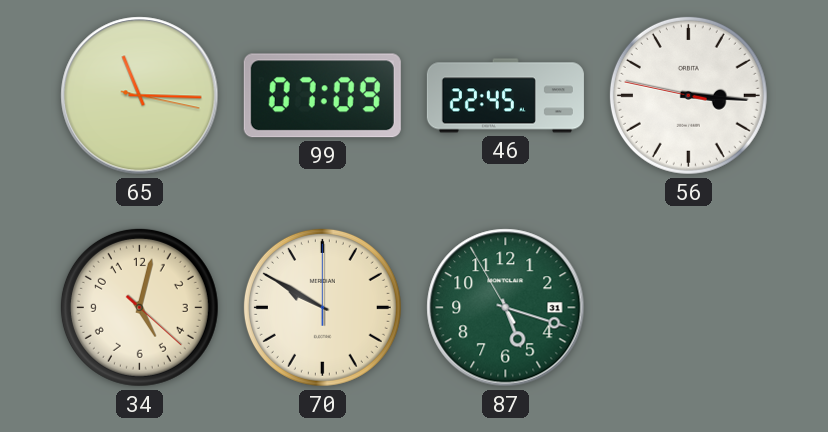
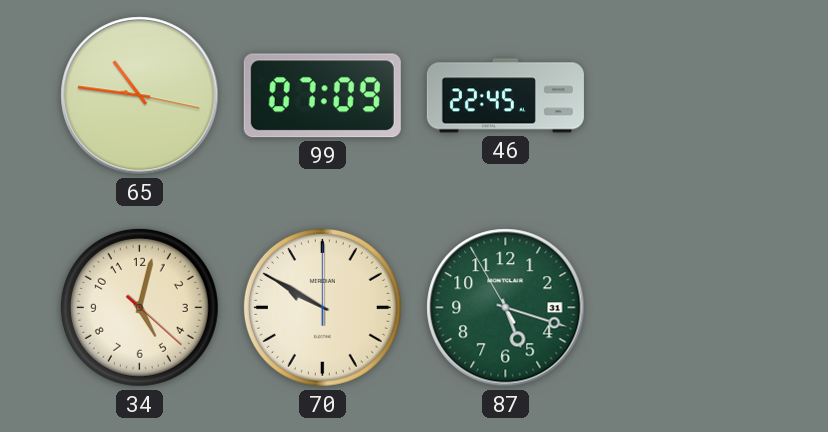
65: 11:15 -> 10:46
56: 3:15 -> none
